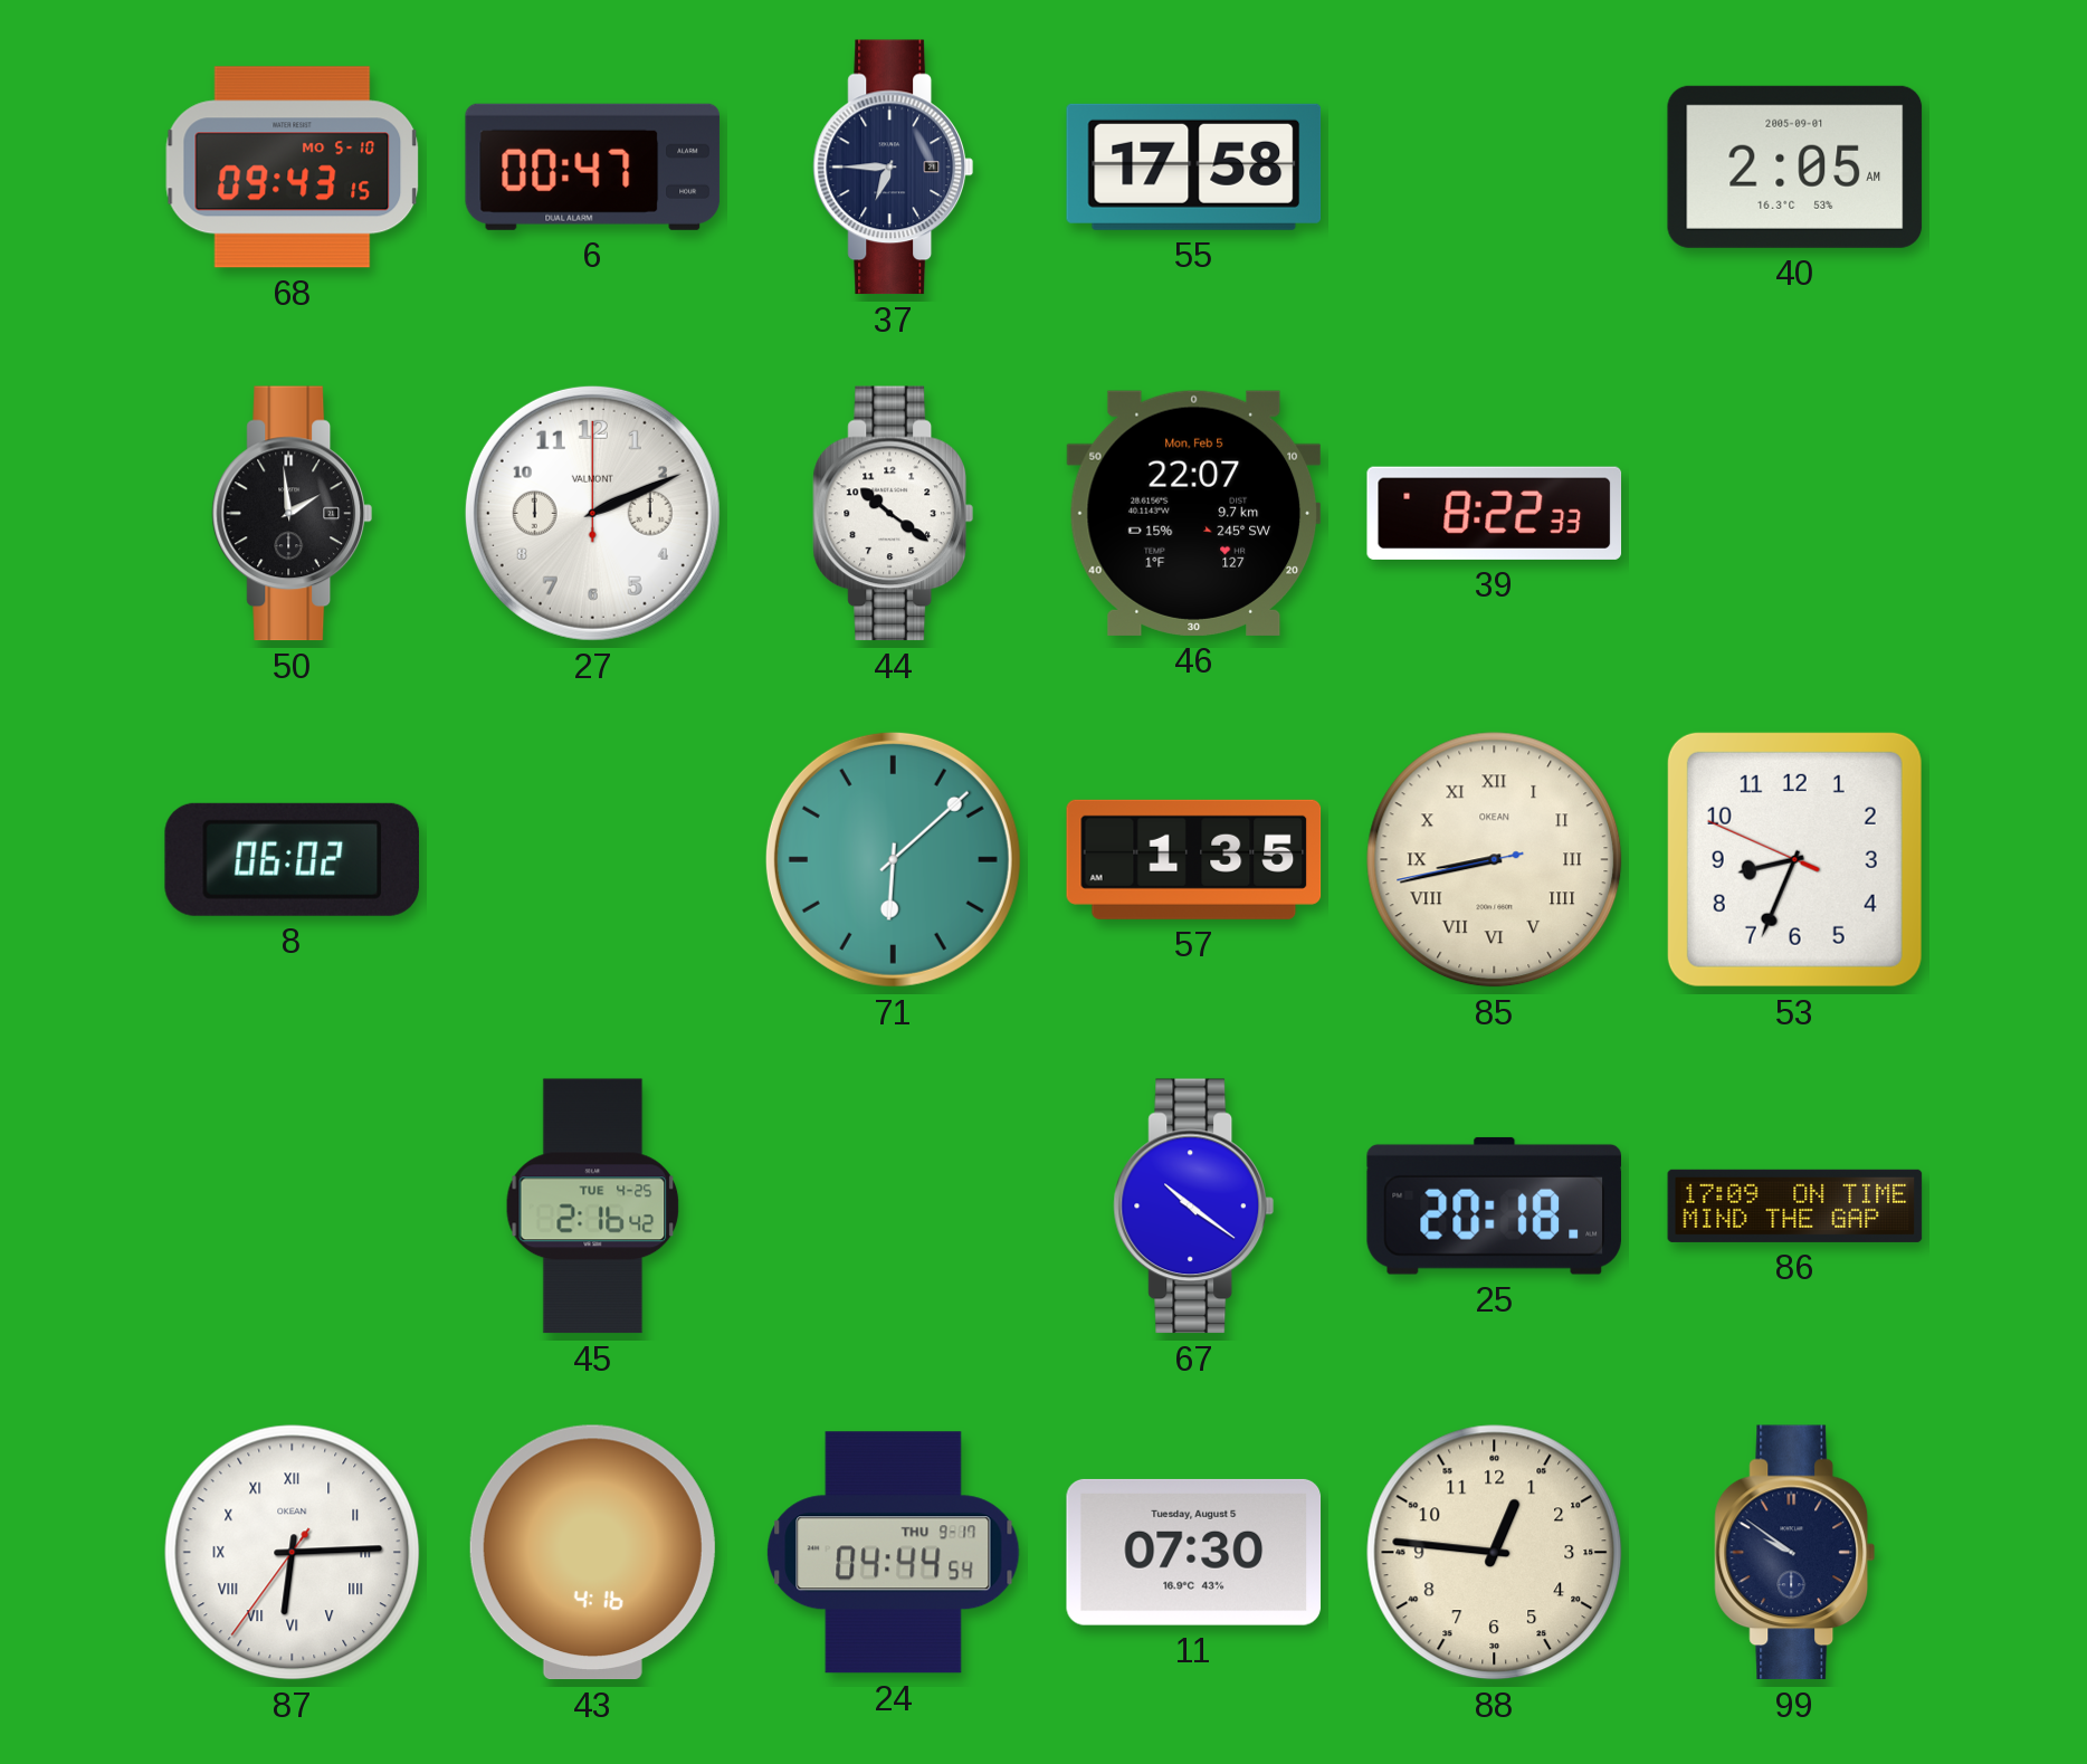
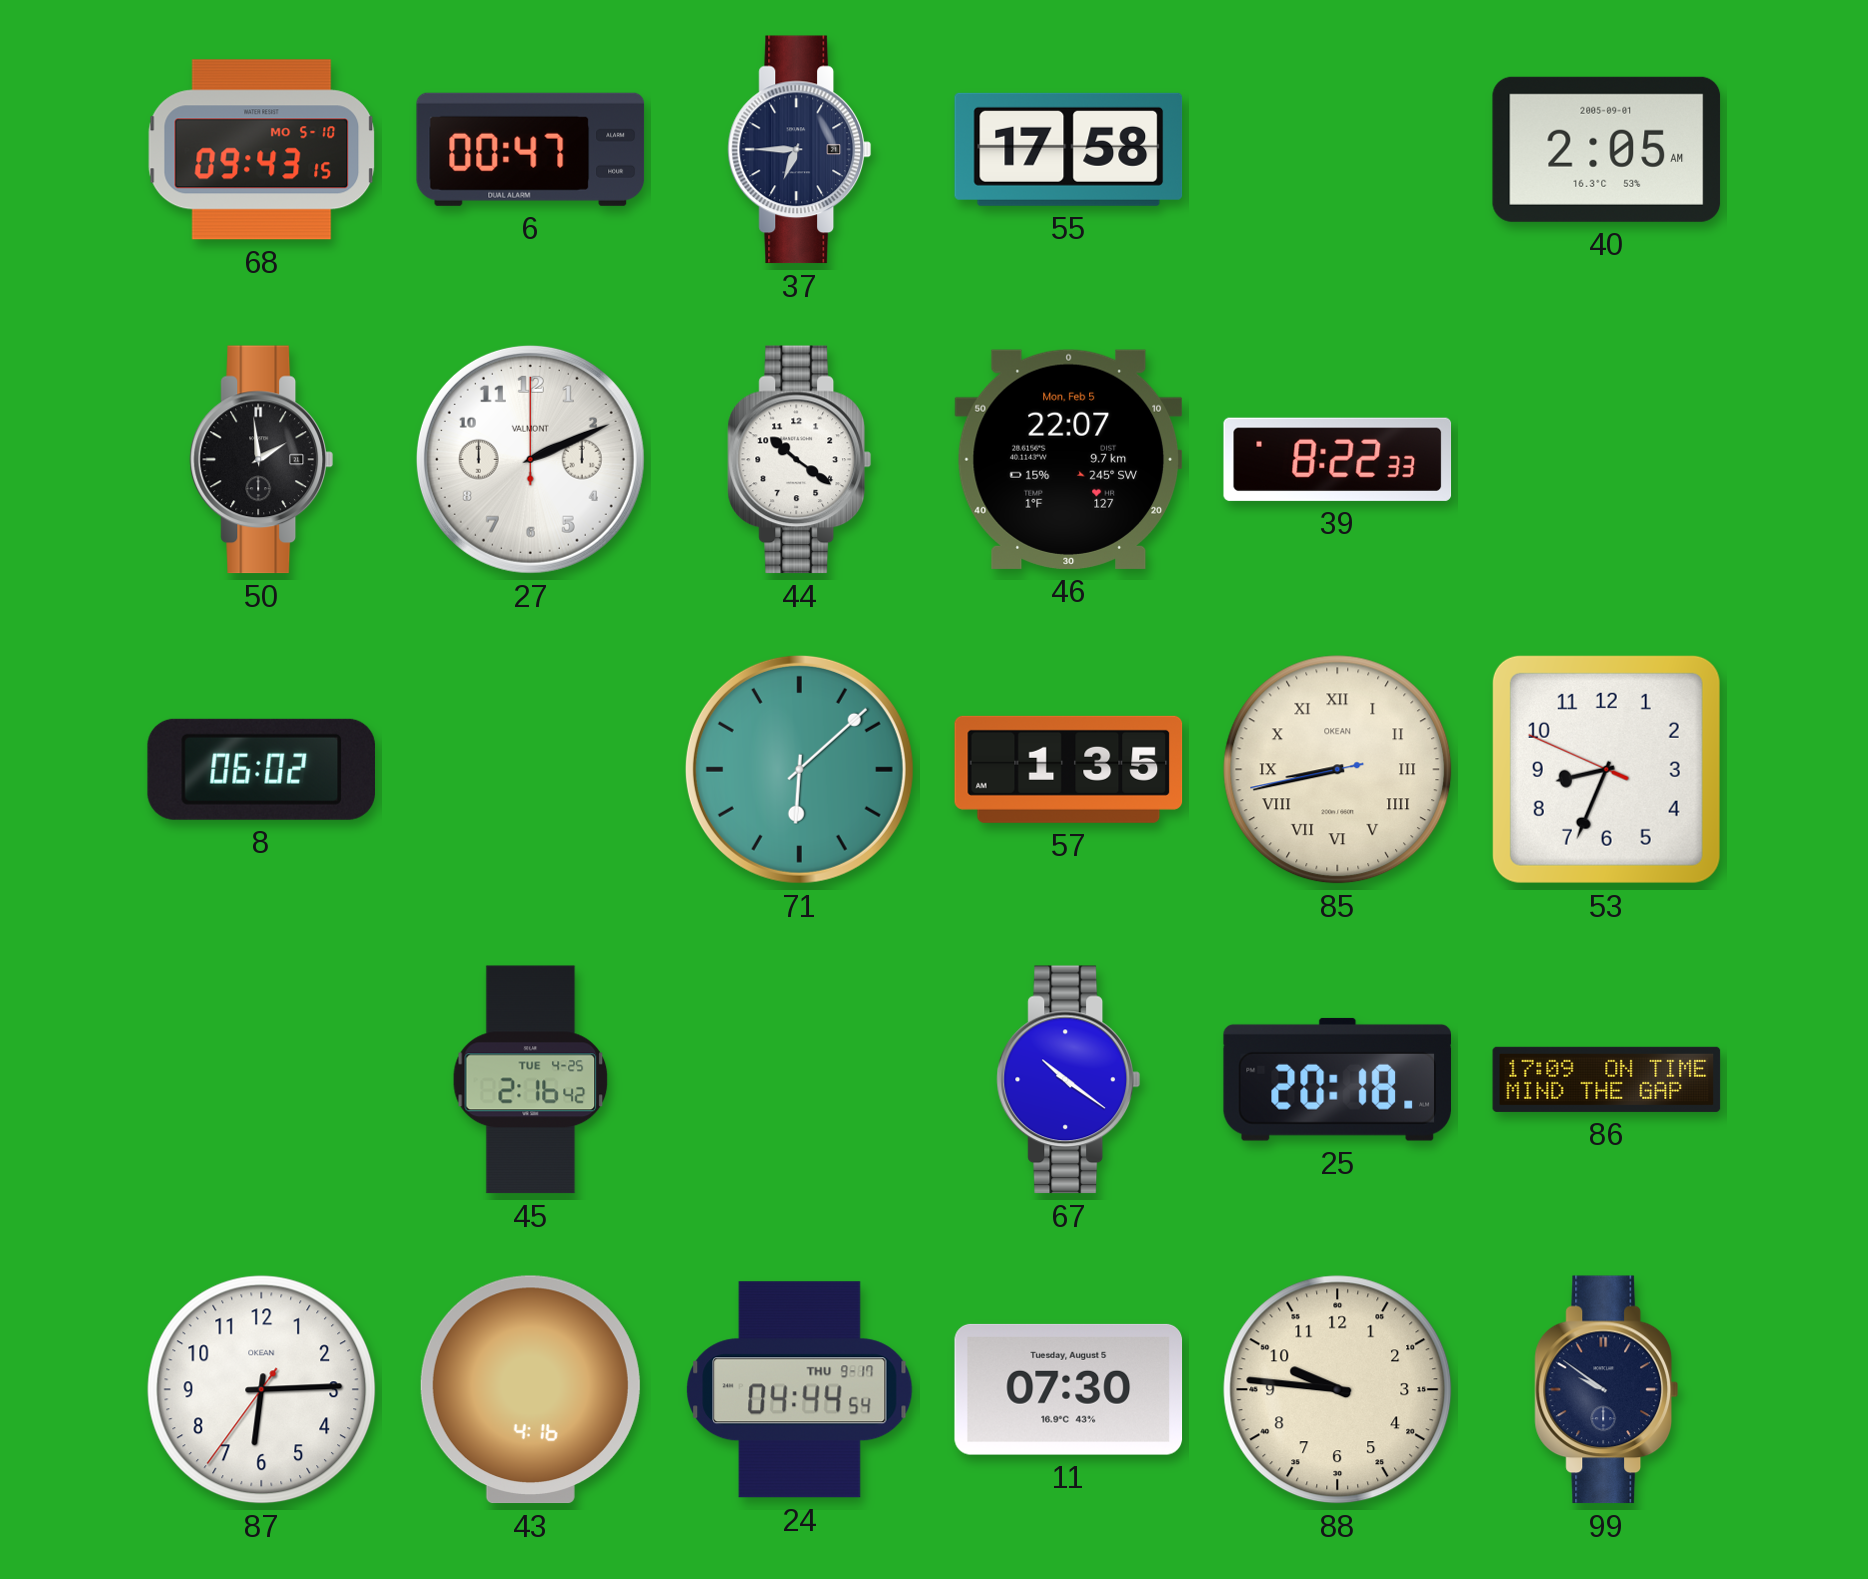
87 numerals: Roman -> Arabic
88: 12:46 -> 9:46
